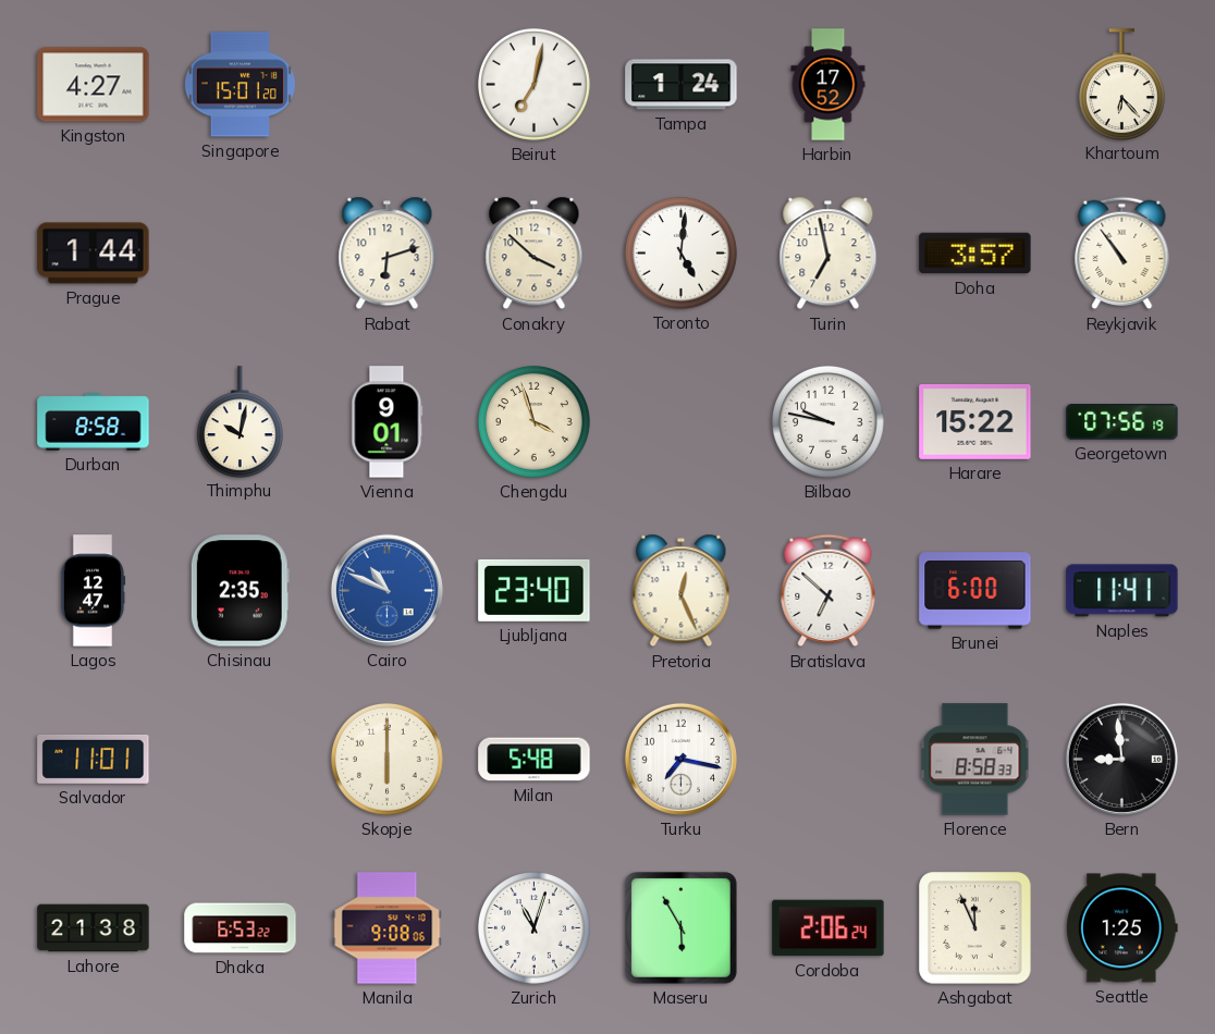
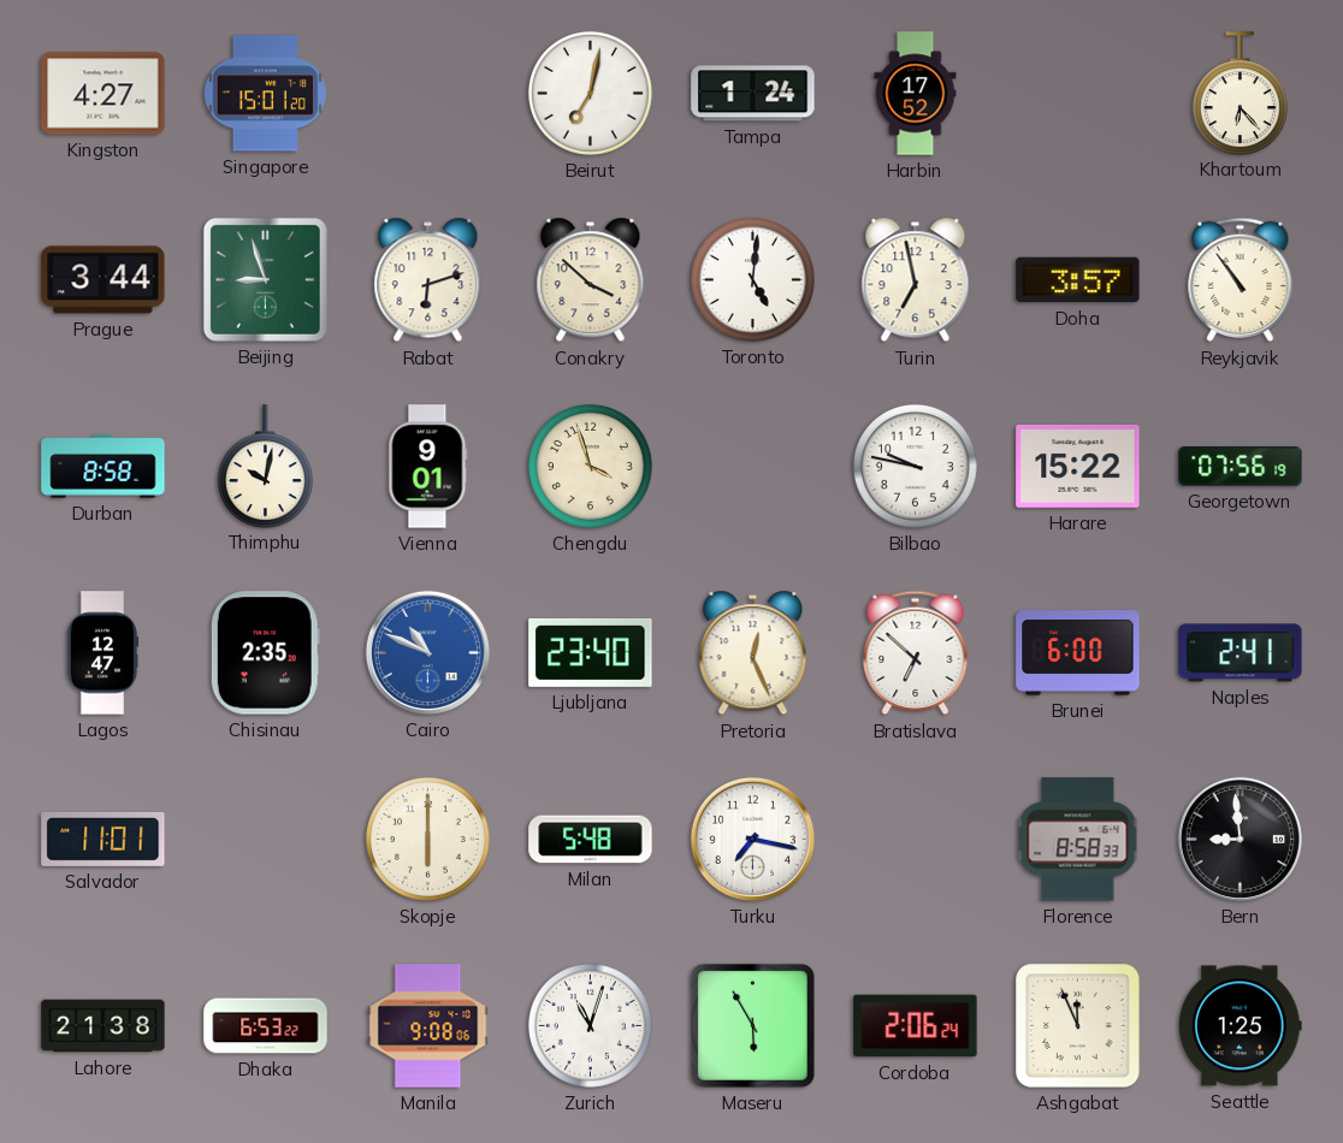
Prague: 1:44 -> 3:44
Beijing: none -> 8:57
Naples: 11:41 -> 2:41
